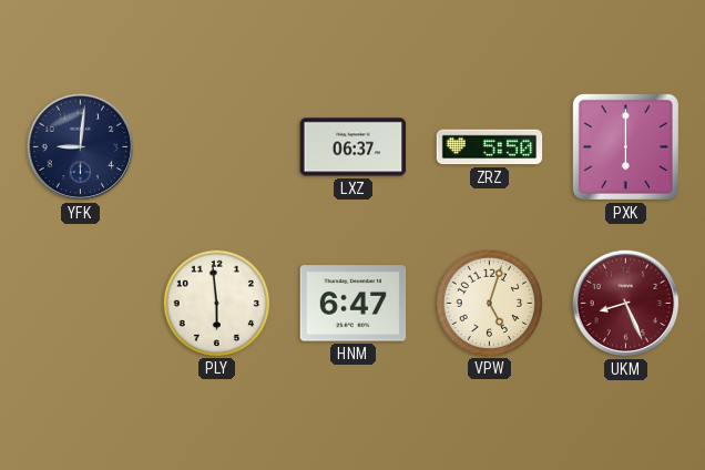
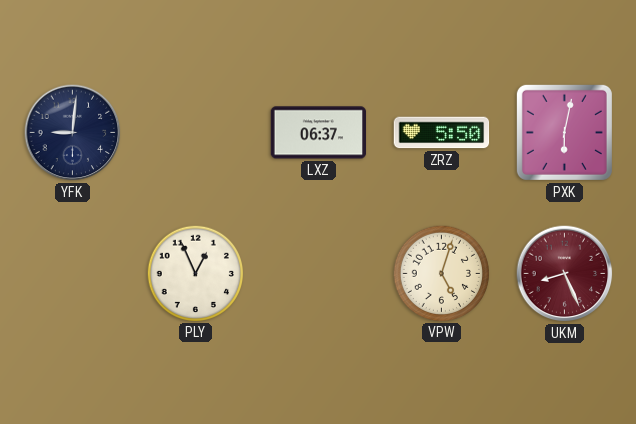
PXK: 6:00 -> 6:02
PLY: 5:59 -> 12:56
HNM: 6:47 -> none
